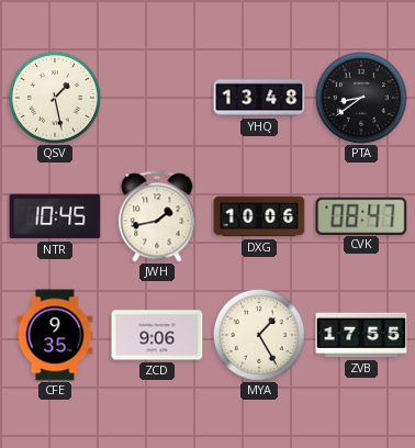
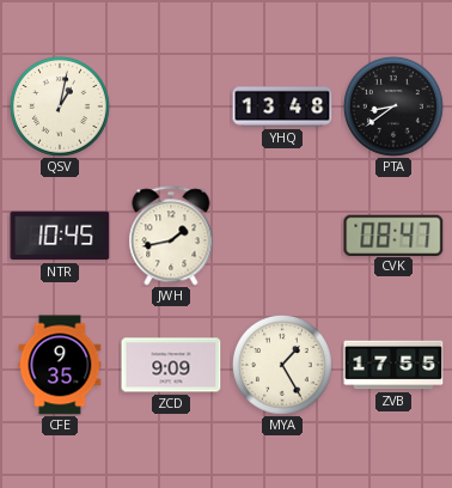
QSV: 1:28 -> 1:02
DXG: 10:06 -> none
ZCD: 9:06 -> 9:09
